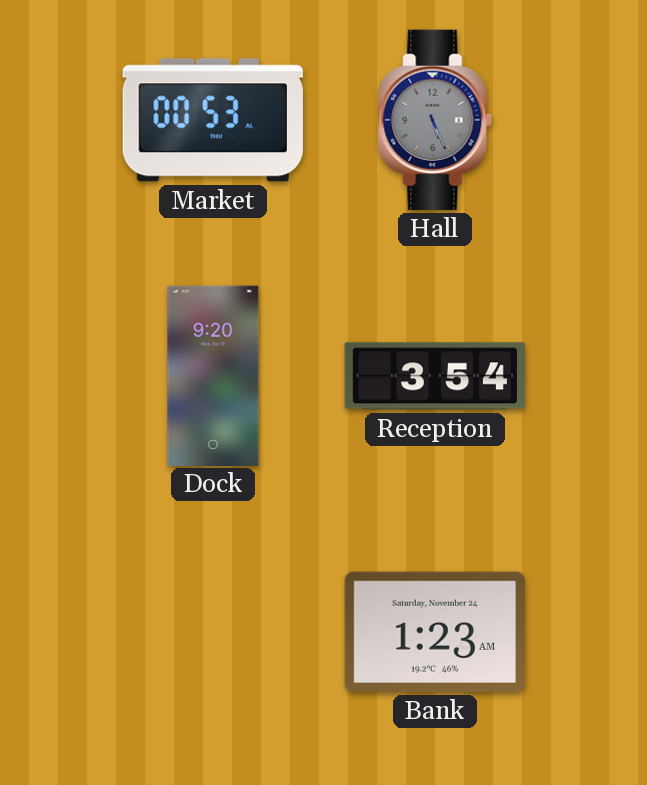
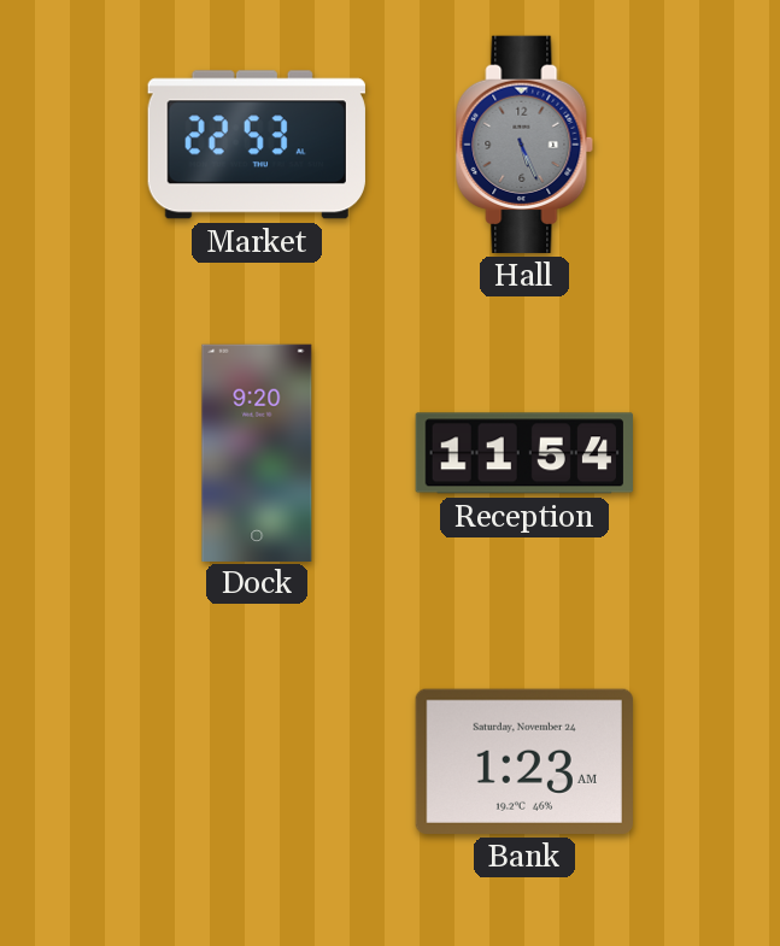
Market: 00:53 -> 22:53
Reception: 3:54 -> 11:54
